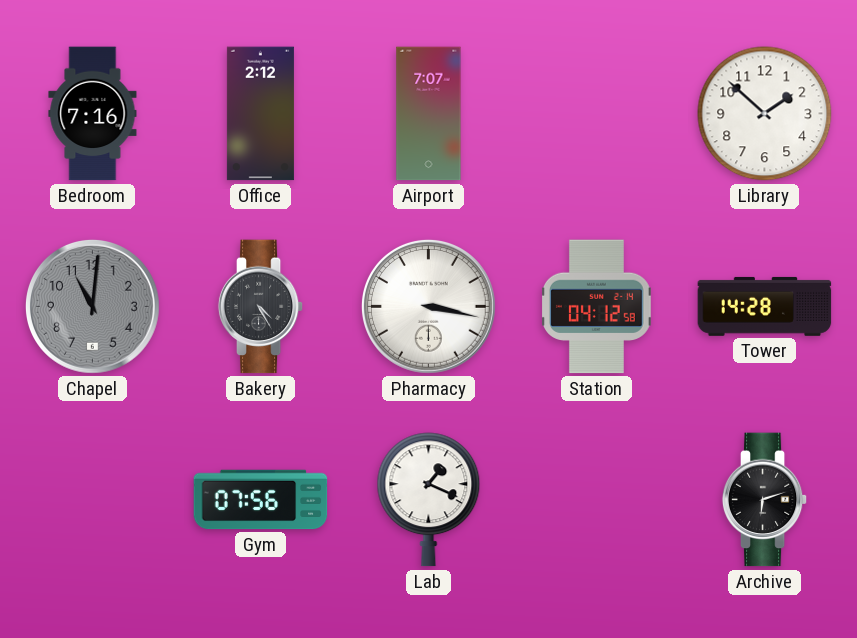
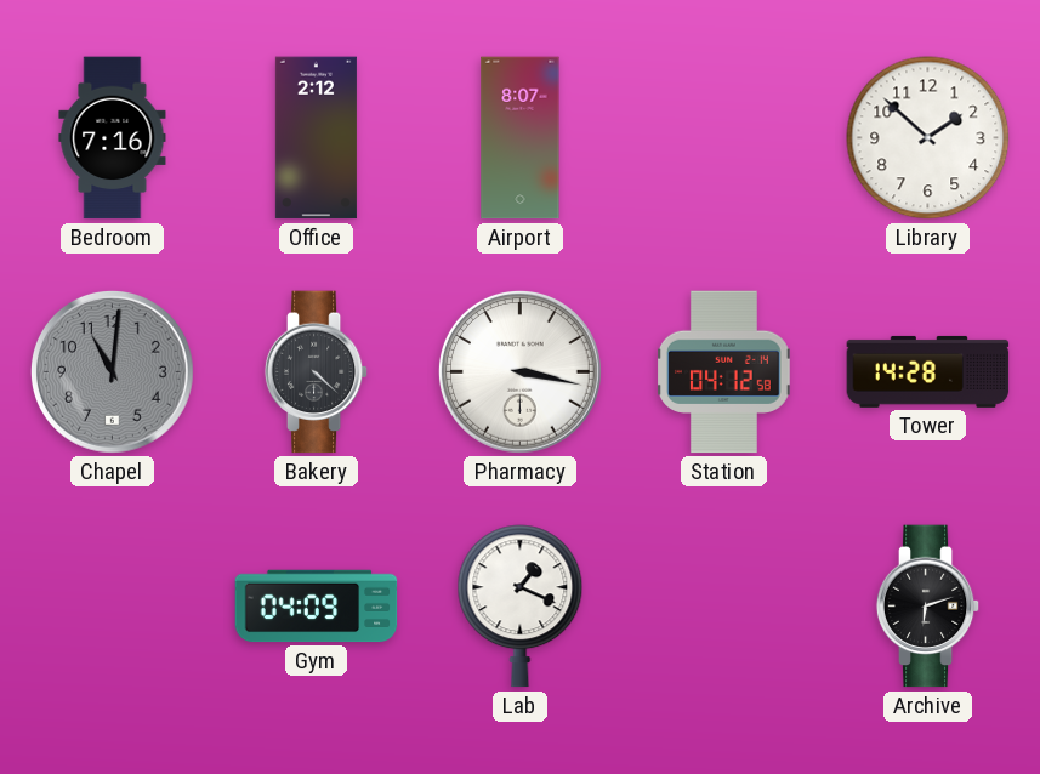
Airport: 7:07 -> 8:07
Bakery: 4:25 -> 4:22
Gym: 07:56 -> 04:09
